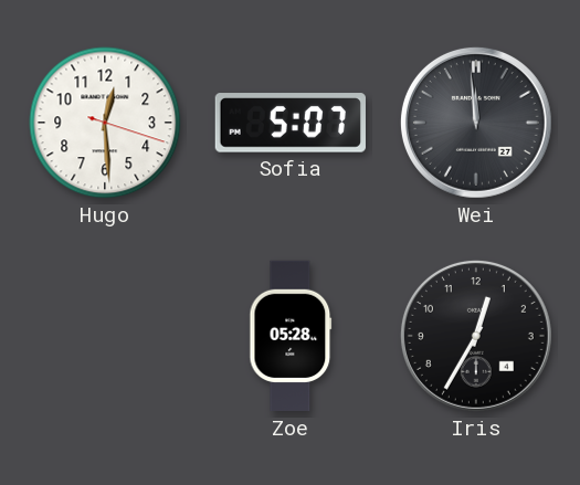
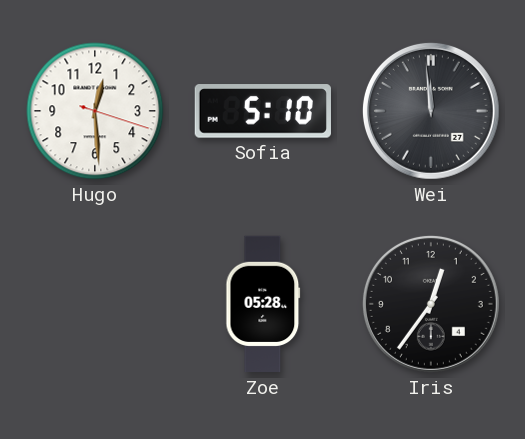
Sofia: 5:07 -> 5:10
Iris: 12:35 -> 12:36
